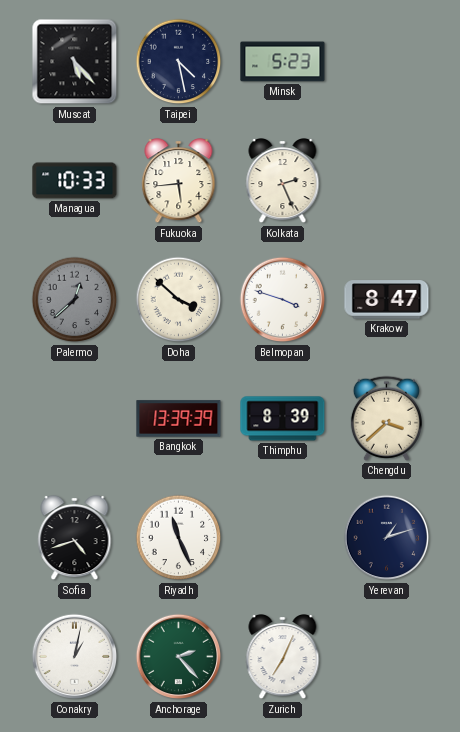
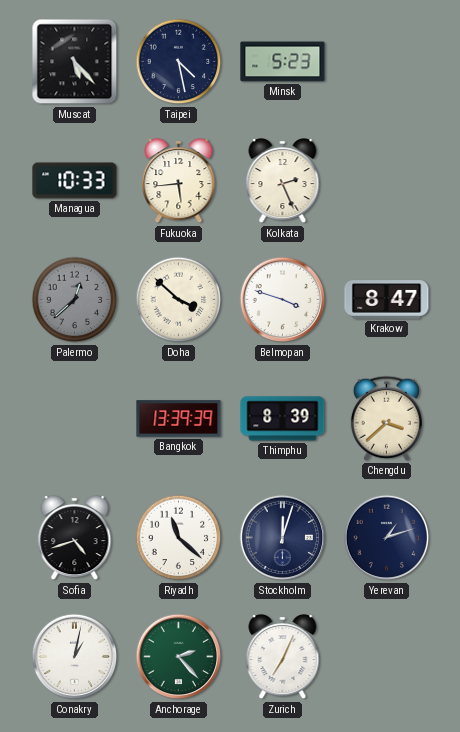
Riyadh: 11:26 -> 11:22
Stockholm: none -> 12:03
